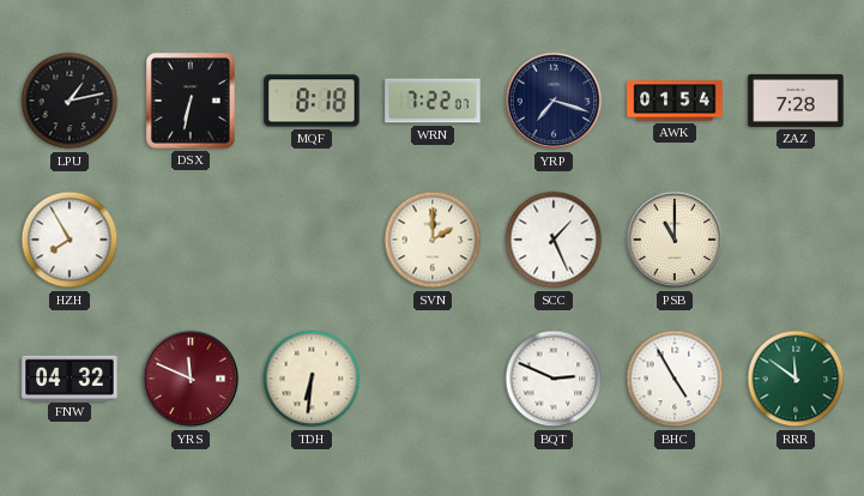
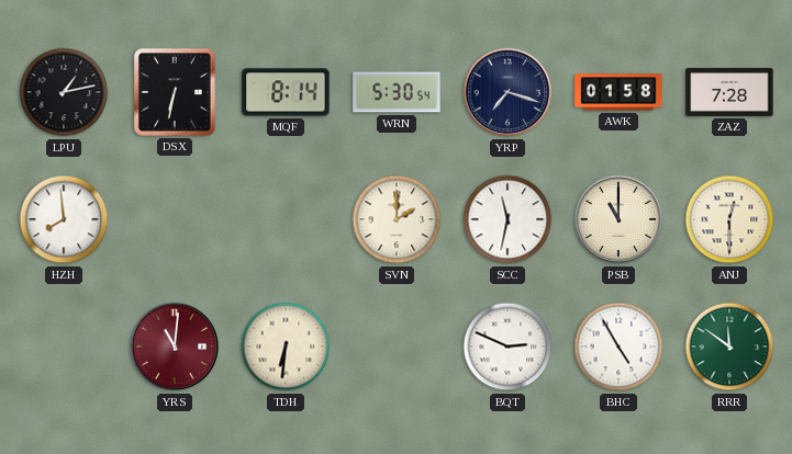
MQF: 8:18 -> 8:14
WRN: 7:22 -> 5:30
AWK: 01:54 -> 01:58
HZH: 7:55 -> 7:59
SCC: 1:26 -> 11:32
ANJ: none -> 12:30
FNW: 04:32 -> none
YRS: 11:49 -> 11:01
